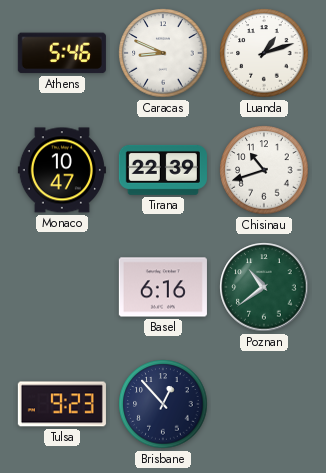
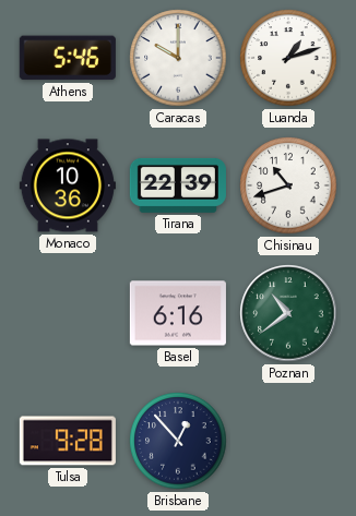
Caracas: 8:49 -> 10:00
Monaco: 10:47 -> 10:36
Tulsa: 9:23 -> 9:28
